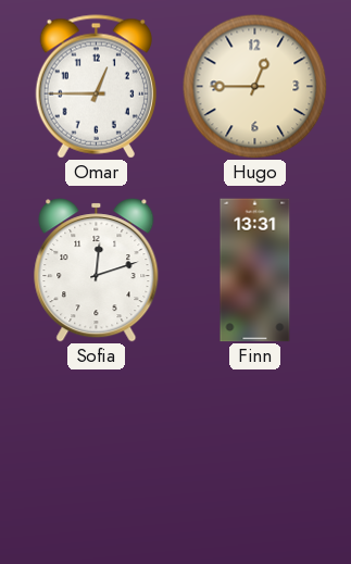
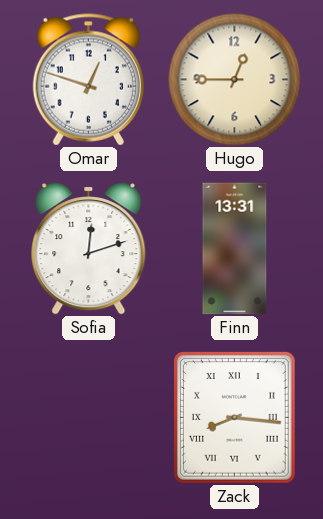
Omar: 12:45 -> 12:48
Zack: none -> 8:16
